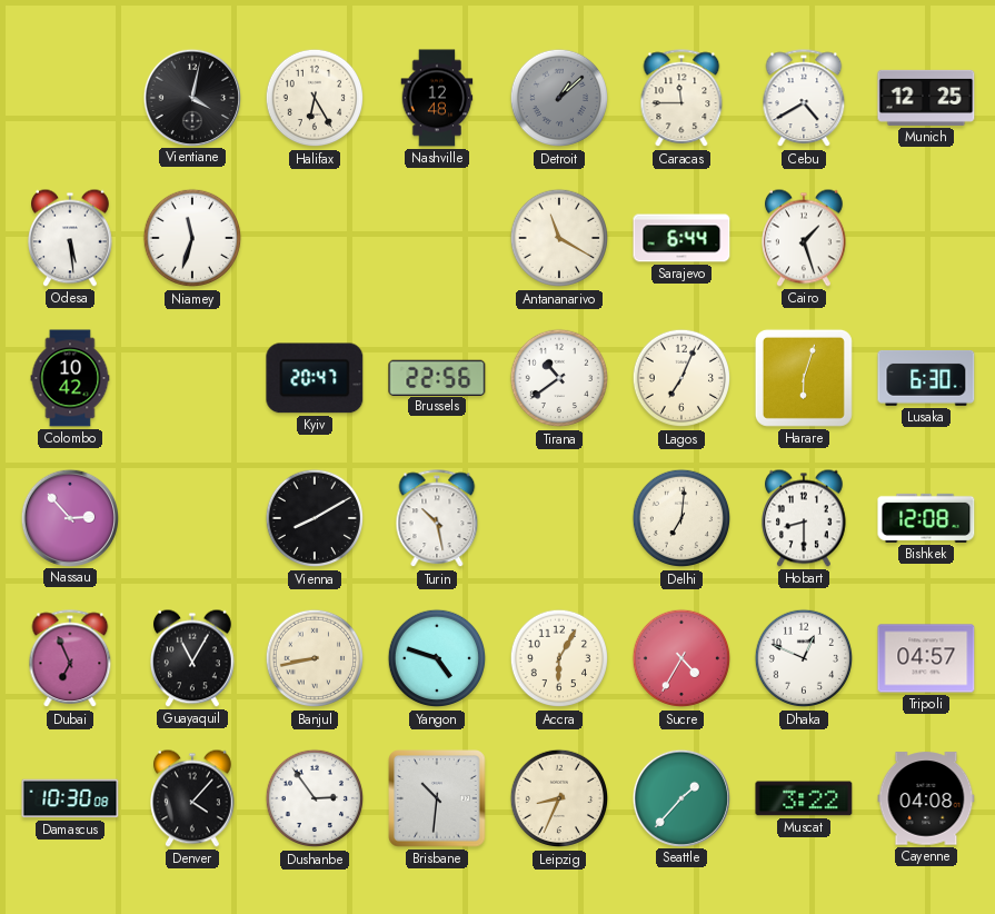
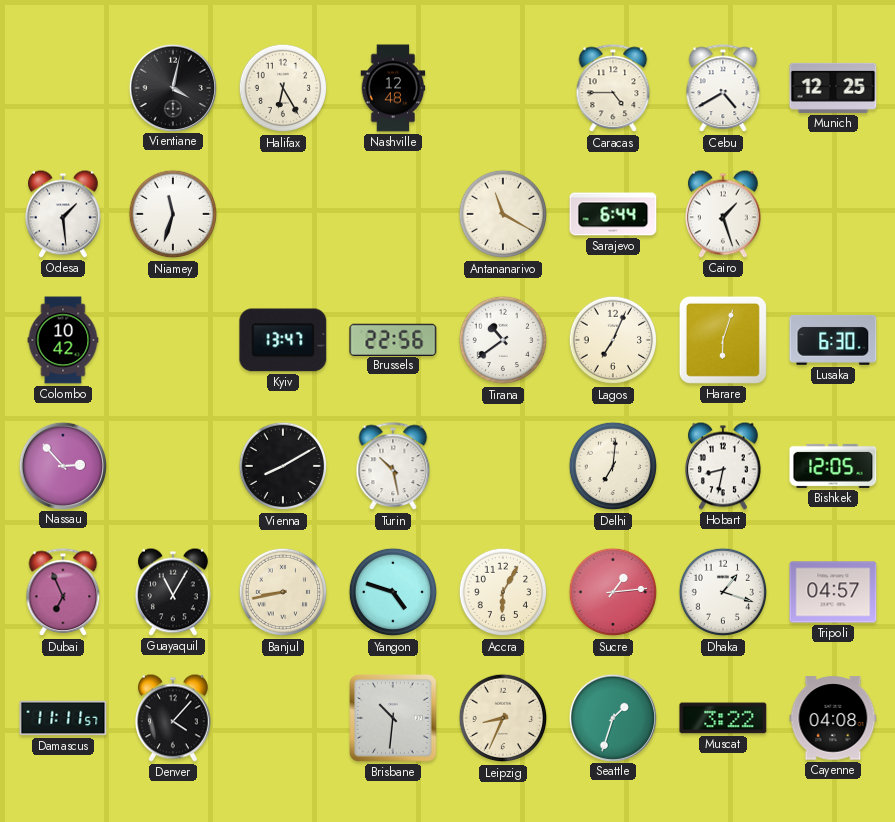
Detroit: 1:08 -> none
Caracas: 11:45 -> 4:45
Odesa: 5:29 -> 1:29
Kyiv: 20:47 -> 13:47
Hobart: 8:30 -> 8:32
Bishkek: 12:08 -> 12:05
Sucre: 4:35 -> 1:14
Dhaka: 12:49 -> 1:18
Damascus: 10:30 -> 11:11
Dushanbe: 2:54 -> none
Seattle: 1:37 -> 1:33
